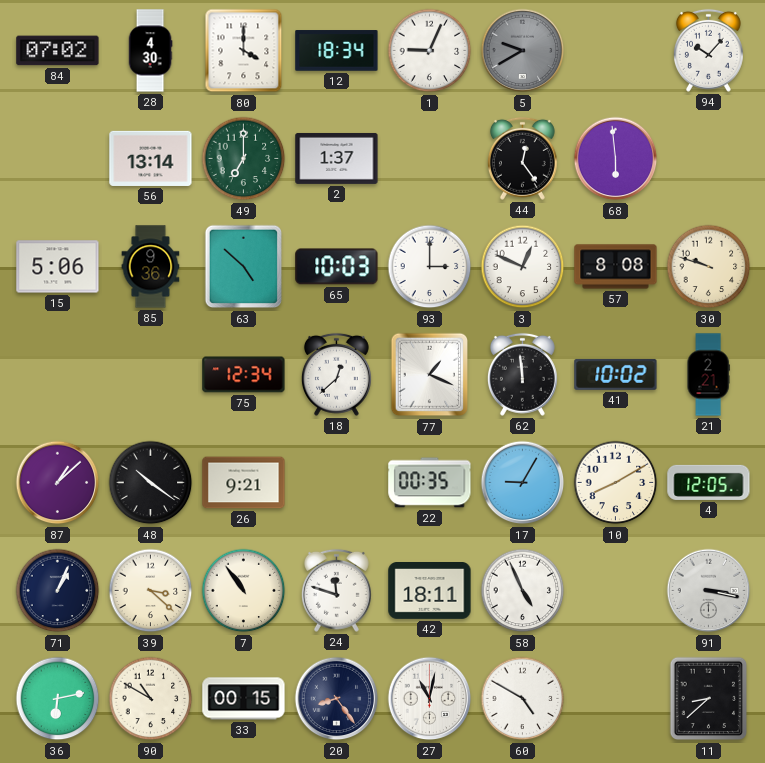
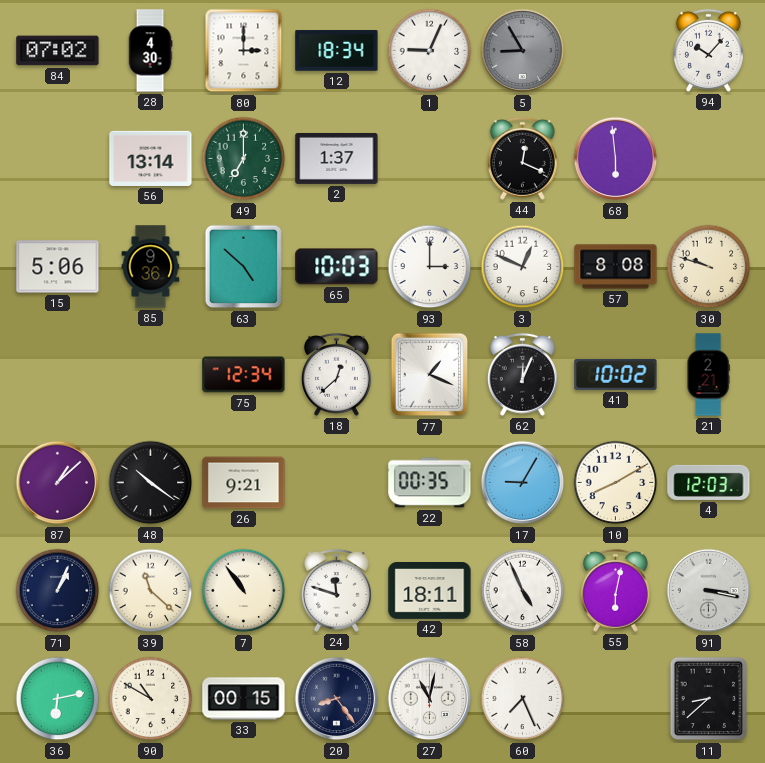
80: 4:00 -> 3:00
5: 9:40 -> 8:55
44: 12:24 -> 12:19
62: 11:59 -> 12:04
4: 12:05 -> 12:03
39: 3:22 -> 11:22
55: none -> 6:02
60: 4:50 -> 7:26
